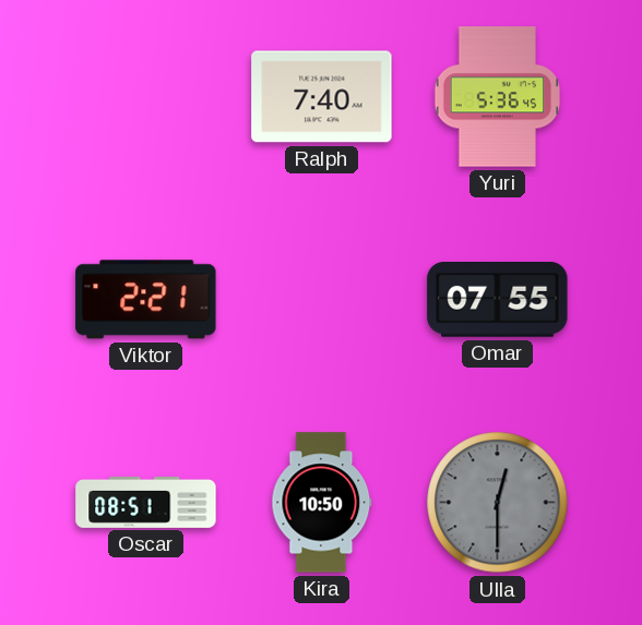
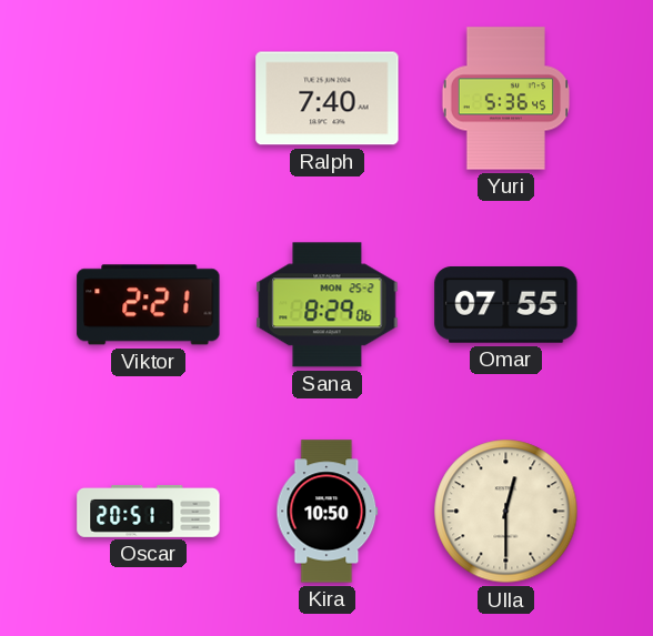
Sana: none -> 8:29
Oscar: 08:51 -> 20:51
Ulla dial: grey -> cream
